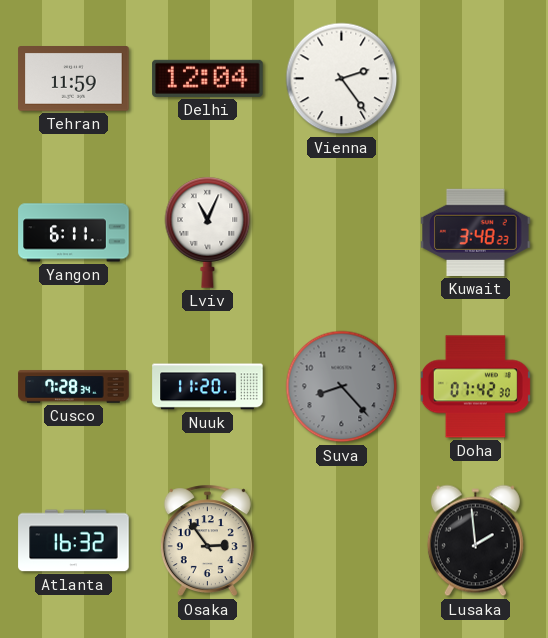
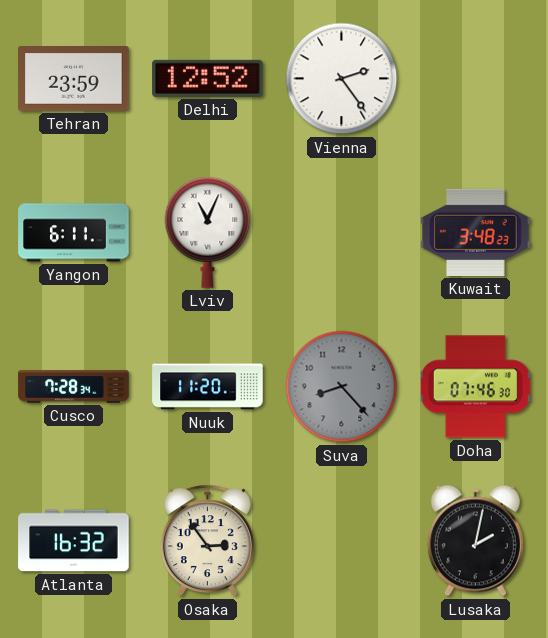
Tehran: 11:59 -> 23:59
Delhi: 12:04 -> 12:52
Doha: 07:42 -> 07:46
Lusaka: 1:59 -> 2:02
